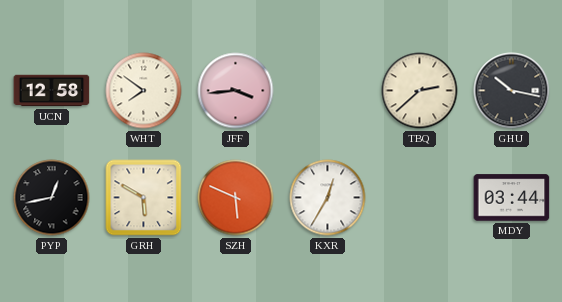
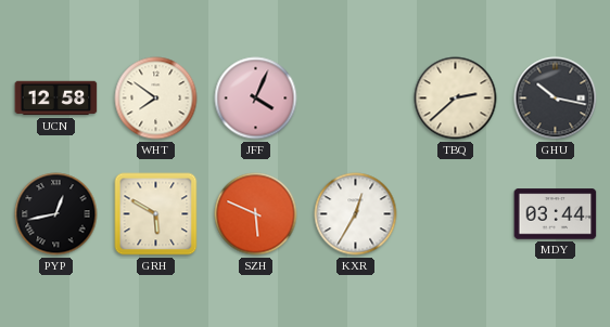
JFF: 3:44 -> 4:04
